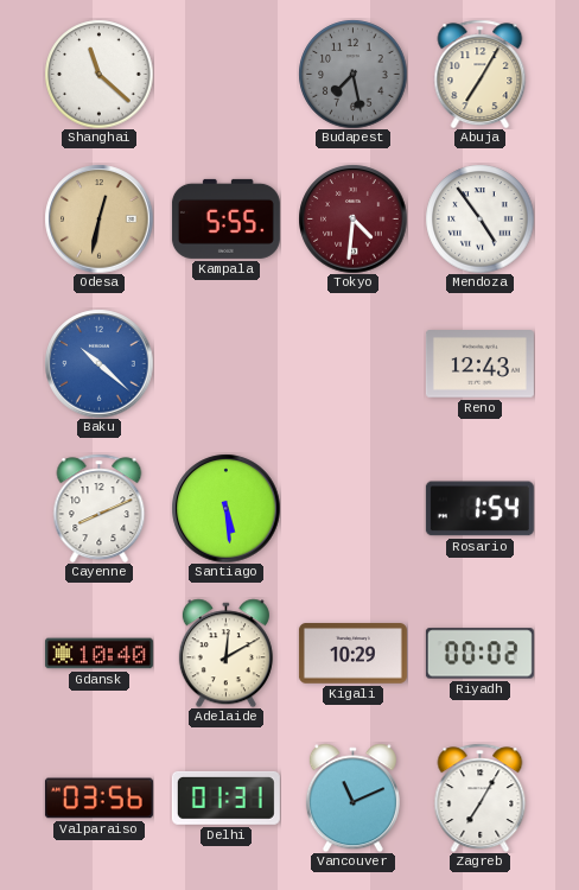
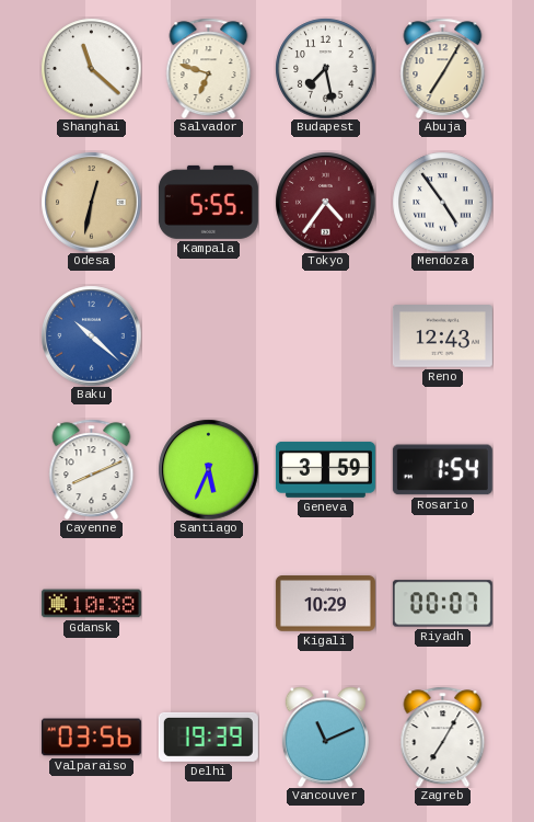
Salvador: none -> 6:48
Budapest dial: grey -> white
Tokyo: 4:31 -> 4:36
Santiago: 5:29 -> 5:34
Geneva: none -> 3:59
Gdansk: 10:40 -> 10:38
Adelaide: 12:10 -> none
Riyadh: 00:02 -> 00:07
Delhi: 01:31 -> 19:39
